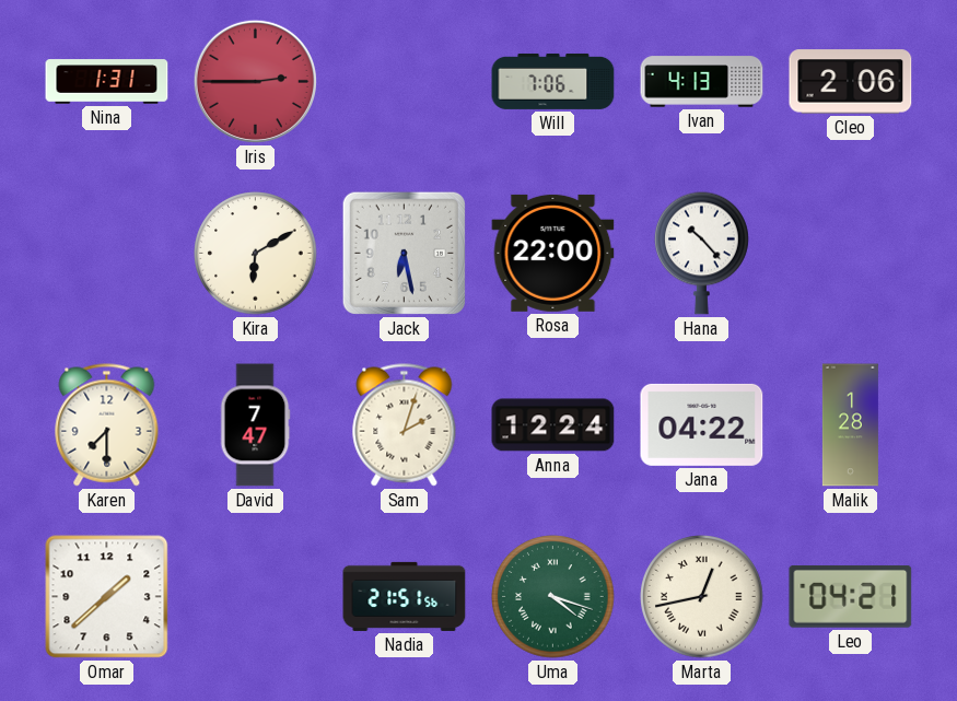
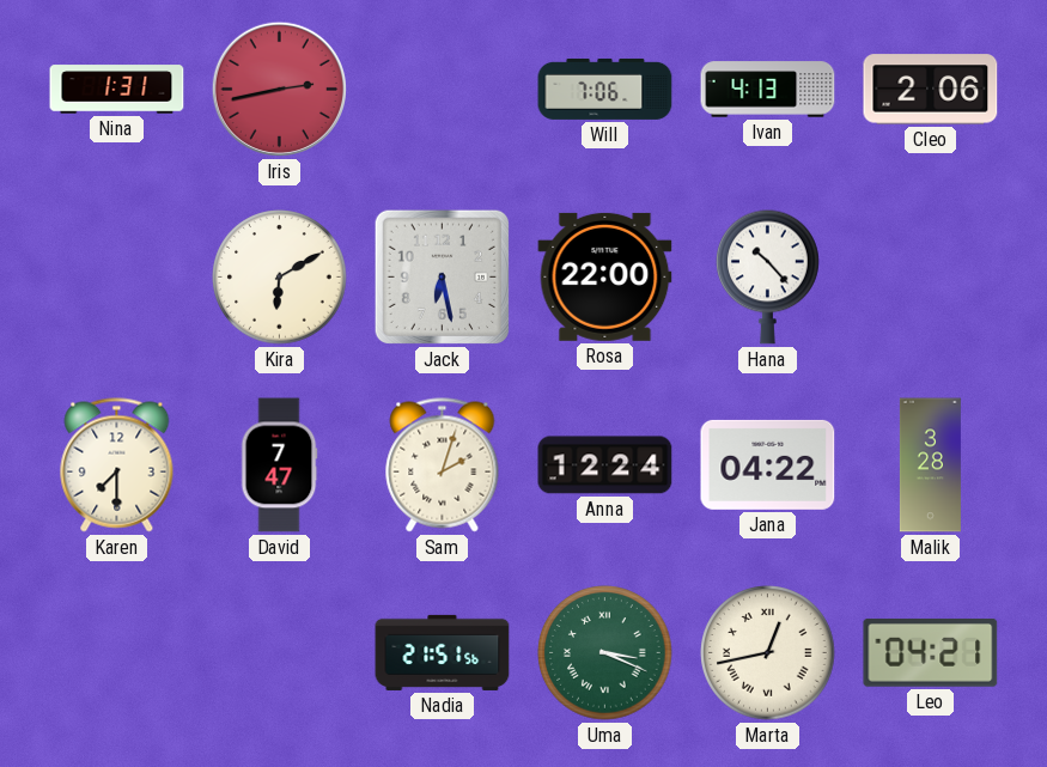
Iris: 2:45 -> 2:43
Malik: 1:28 -> 3:28
Omar: 1:38 -> none
Uma: 4:18 -> 3:19
